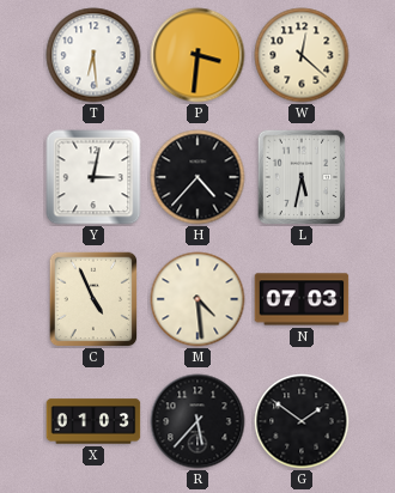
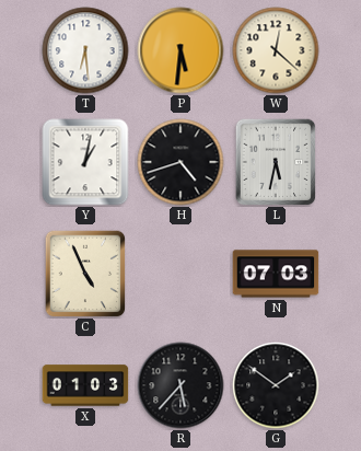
P: 3:31 -> 5:31
Y: 3:02 -> 1:02
H: 4:37 -> 4:42
M: 4:29 -> none
